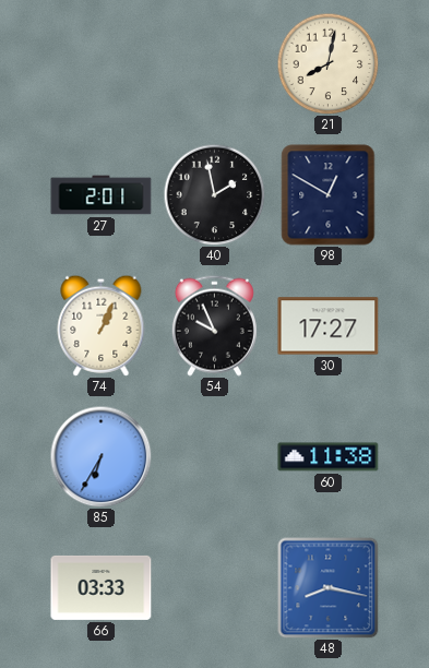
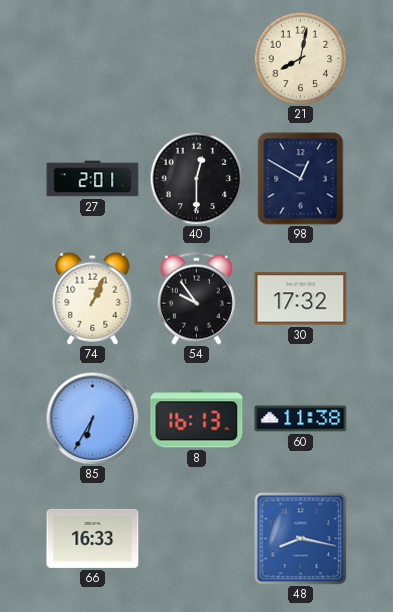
40: 1:58 -> 12:30
54: 9:56 -> 9:54
30: 17:27 -> 17:32
8: none -> 16:13
66: 03:33 -> 16:33
